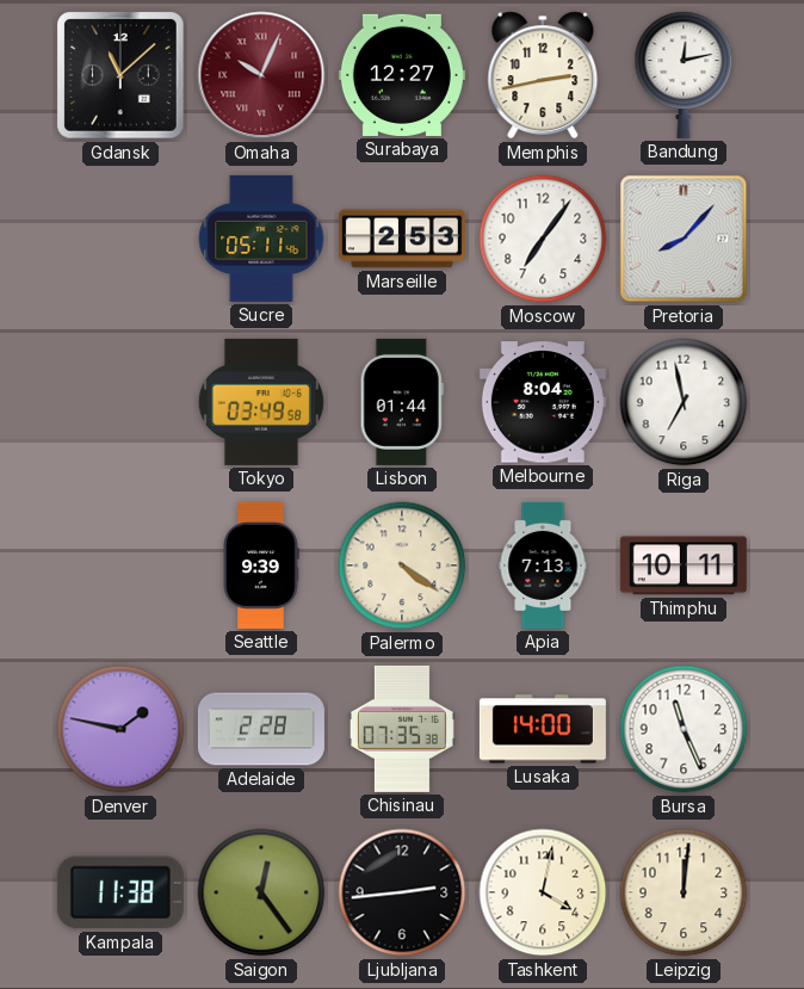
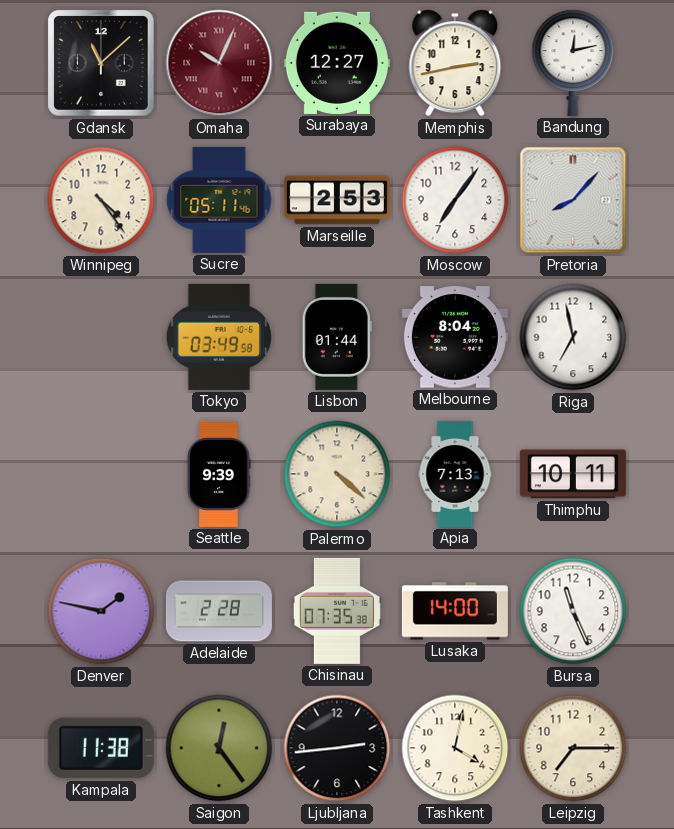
Winnipeg: none -> 4:24
Palermo: 4:21 -> 4:22
Leipzig: 12:01 -> 7:15
